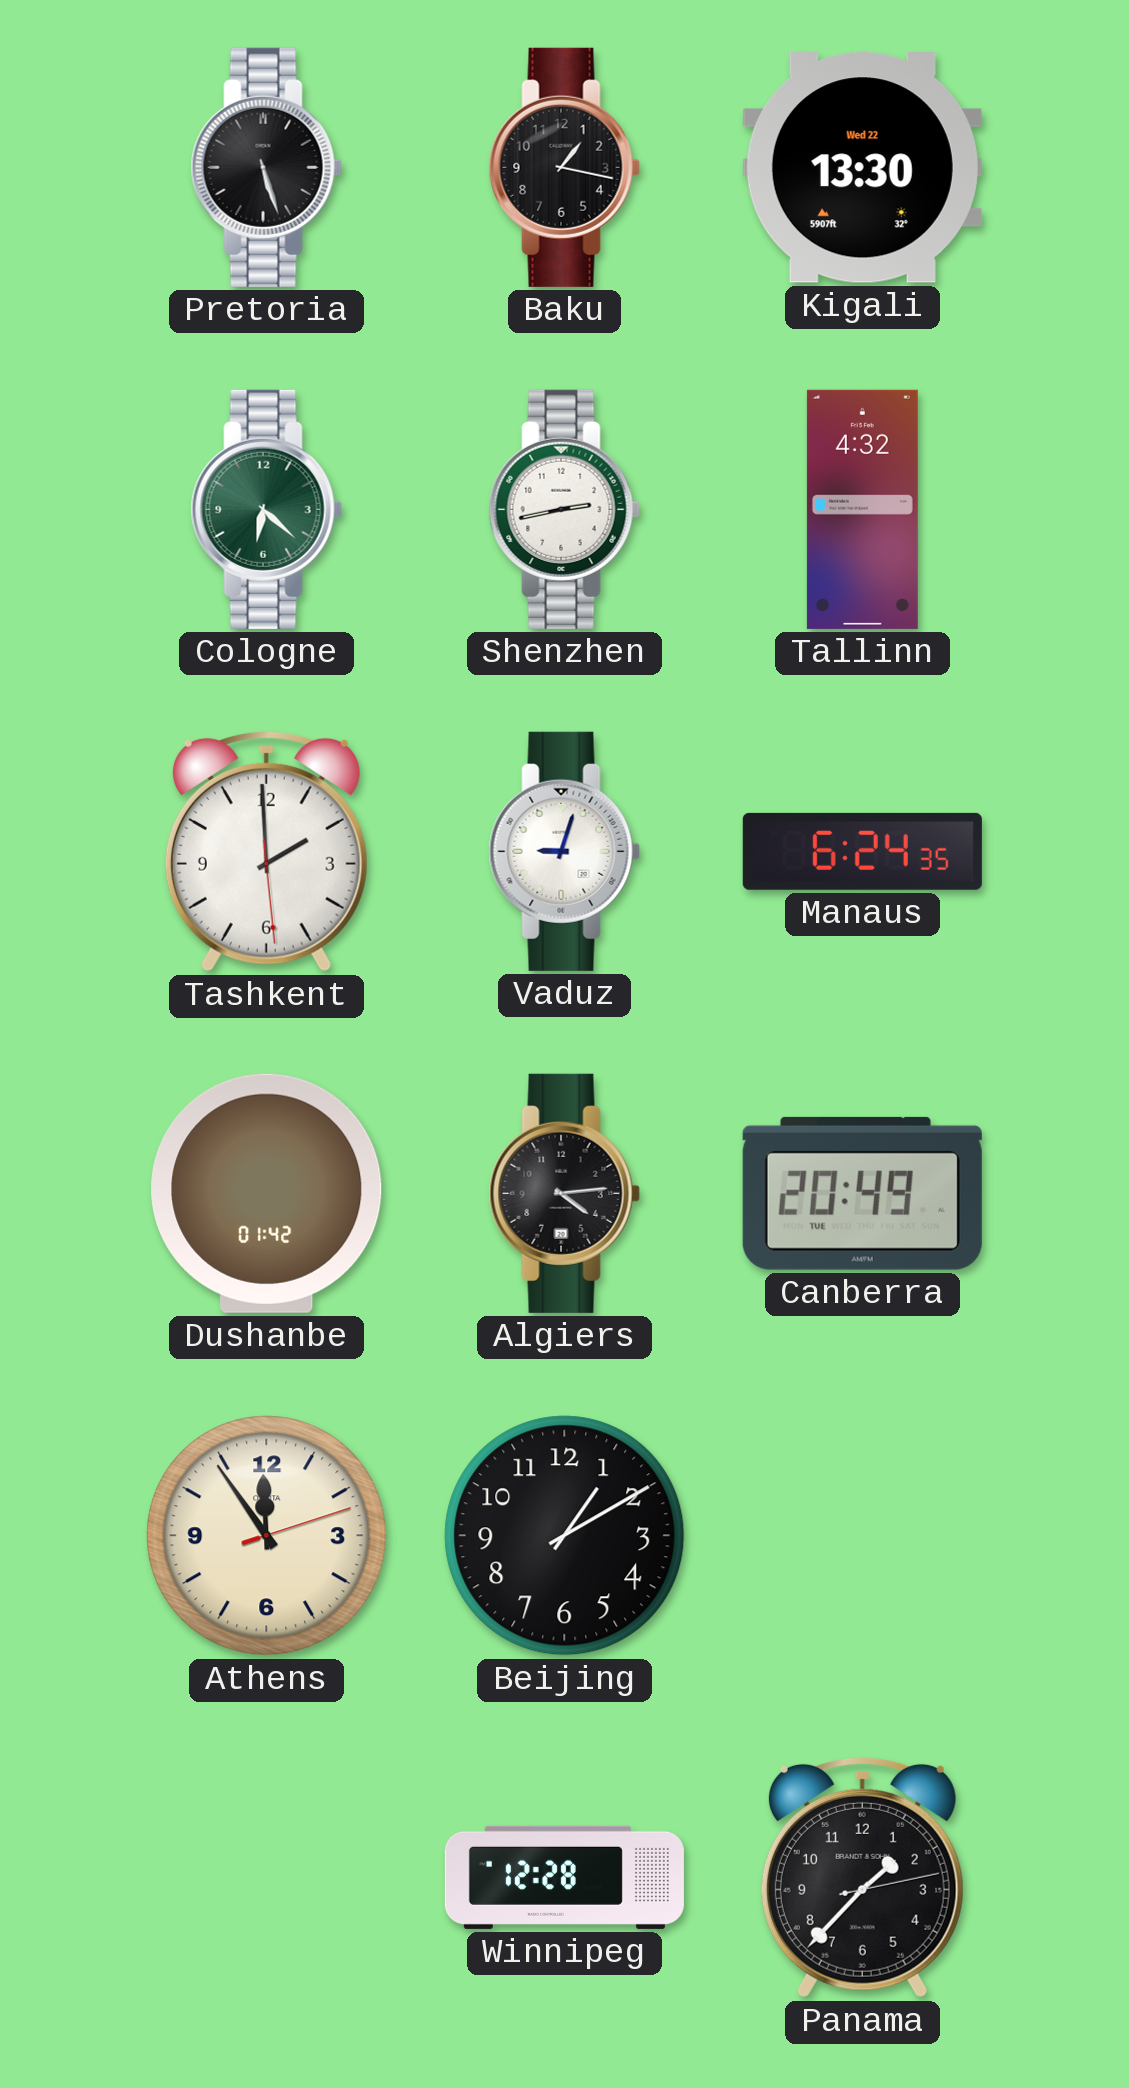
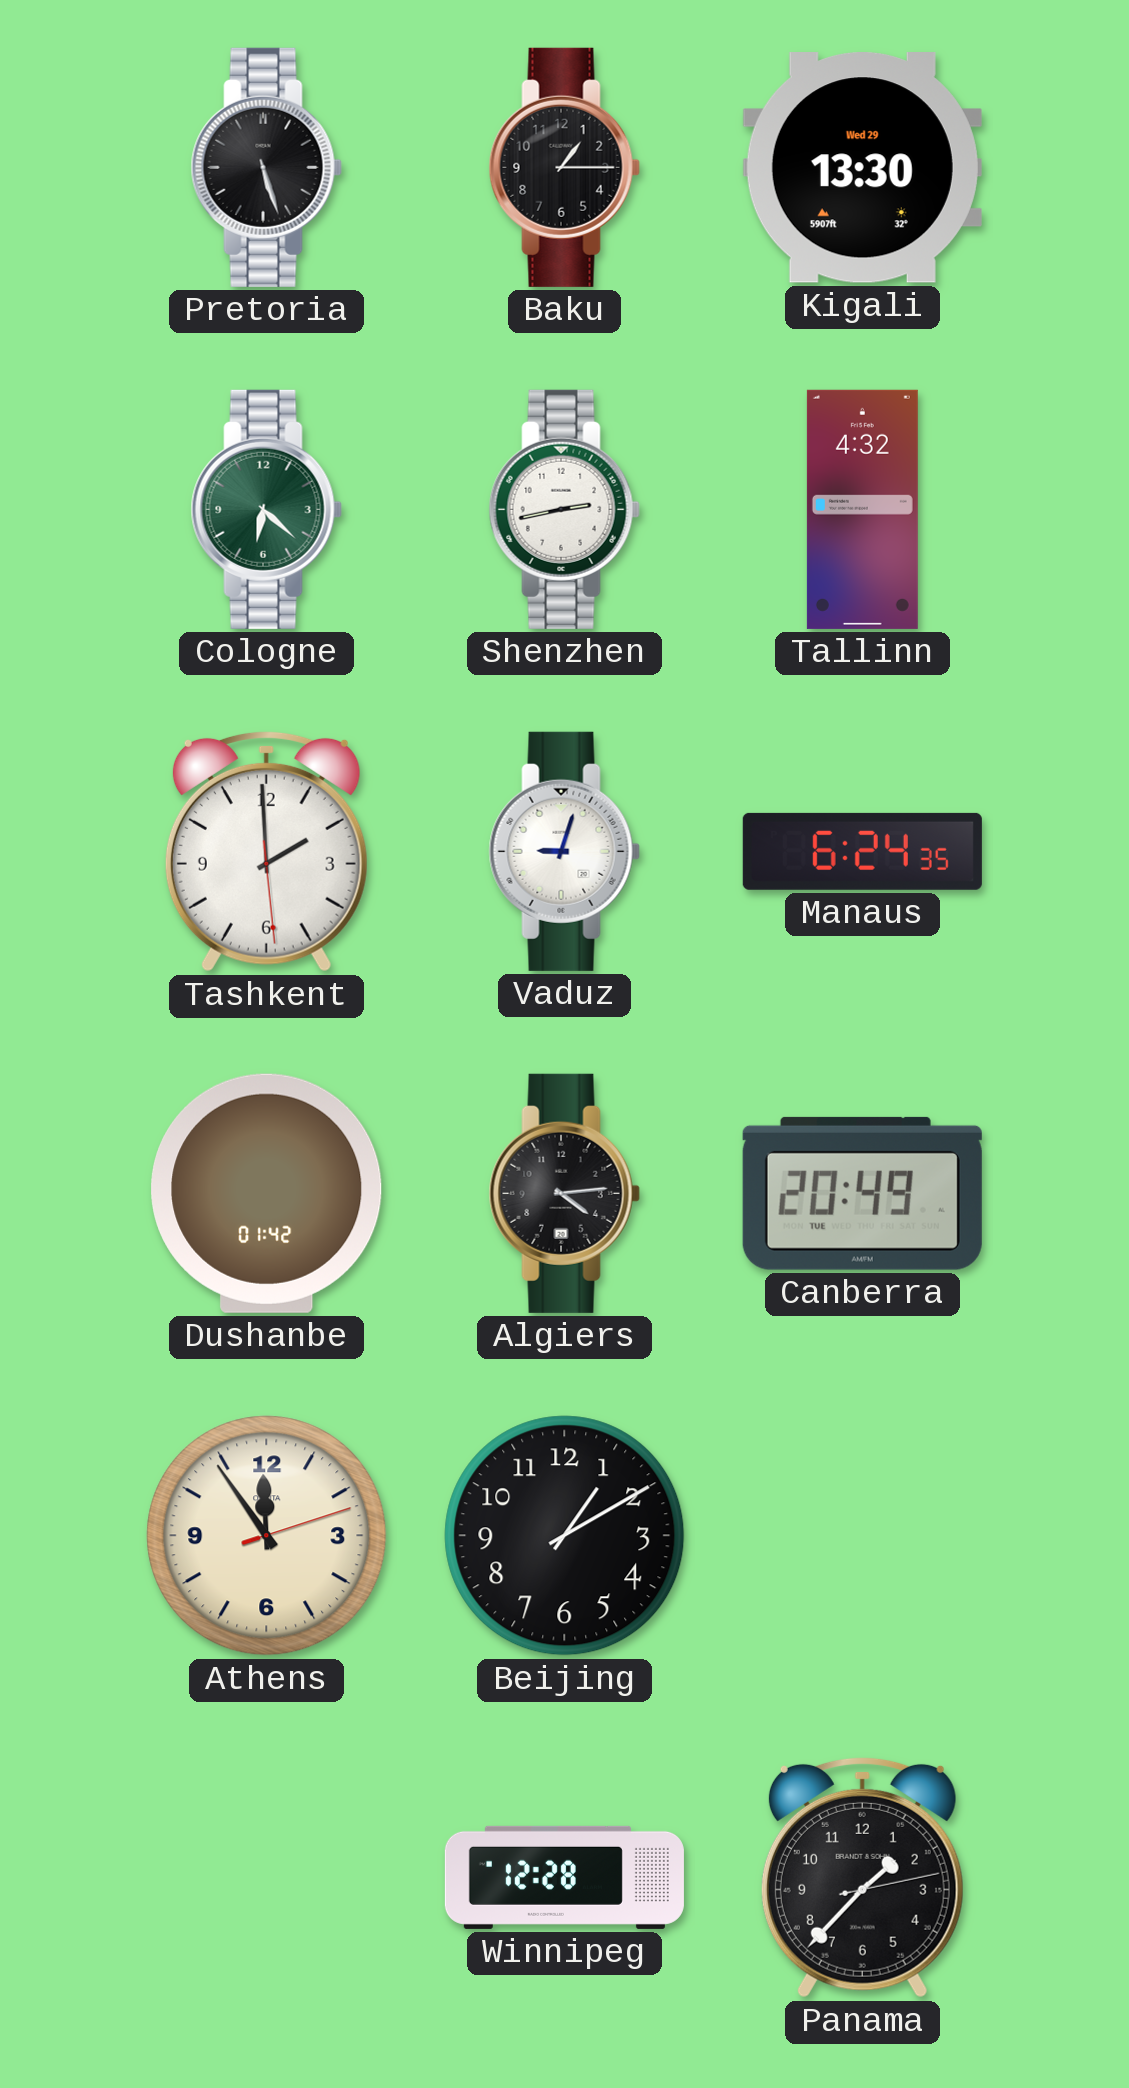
Baku: 1:17 -> 1:15
Kigali date: Wed 22 -> Wed 29
